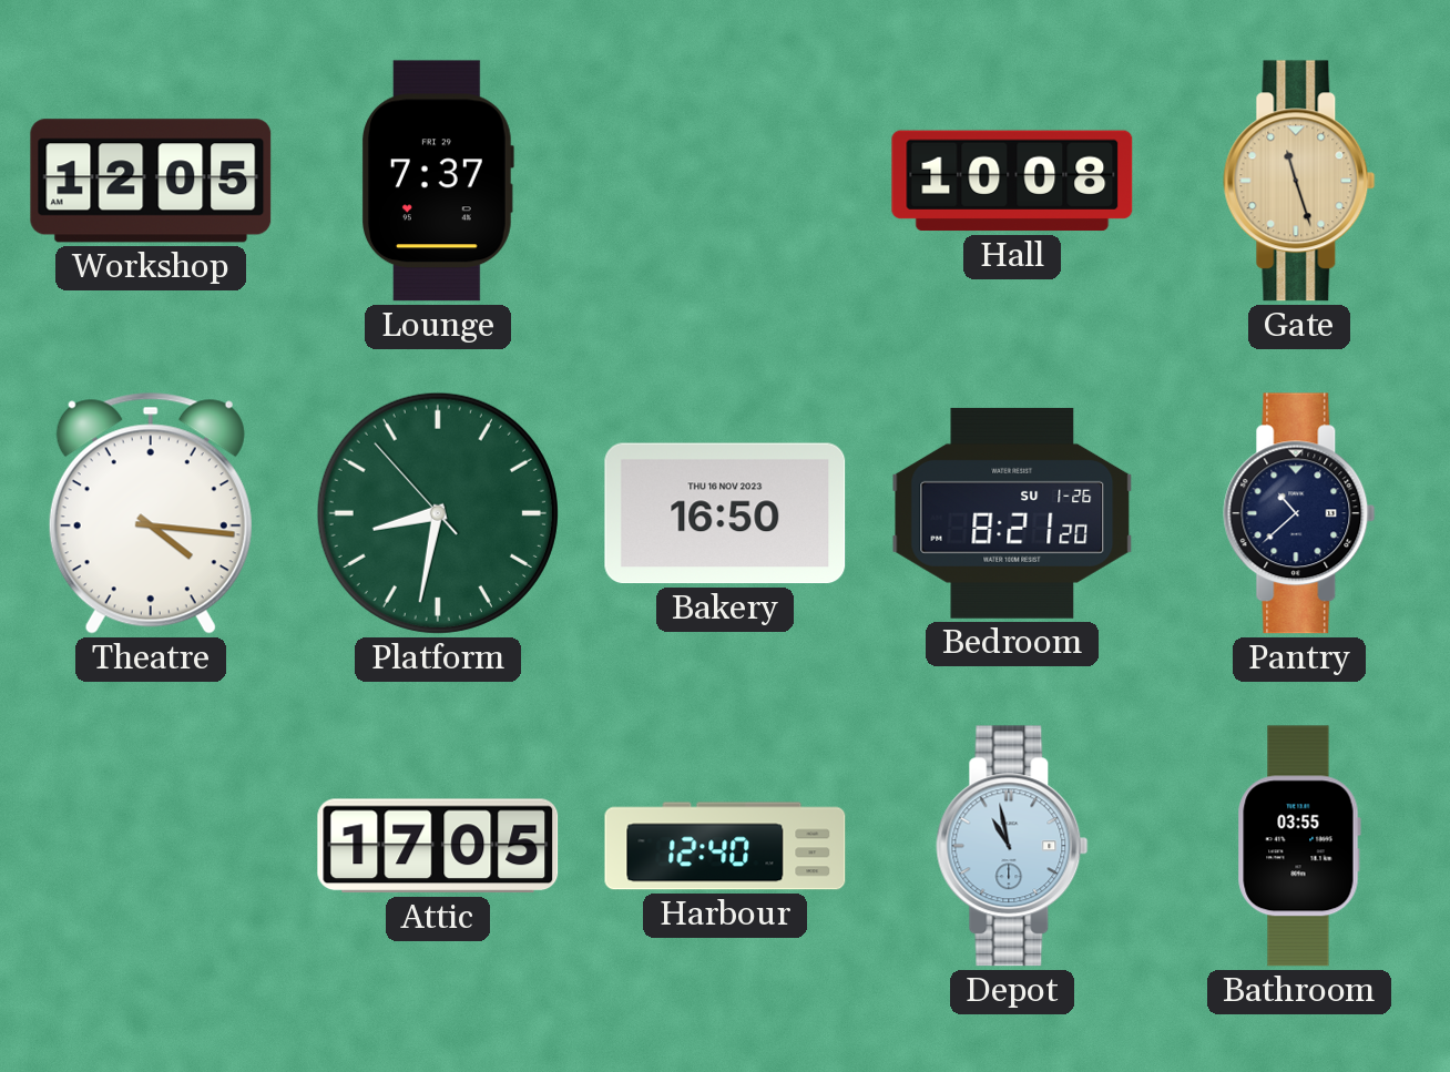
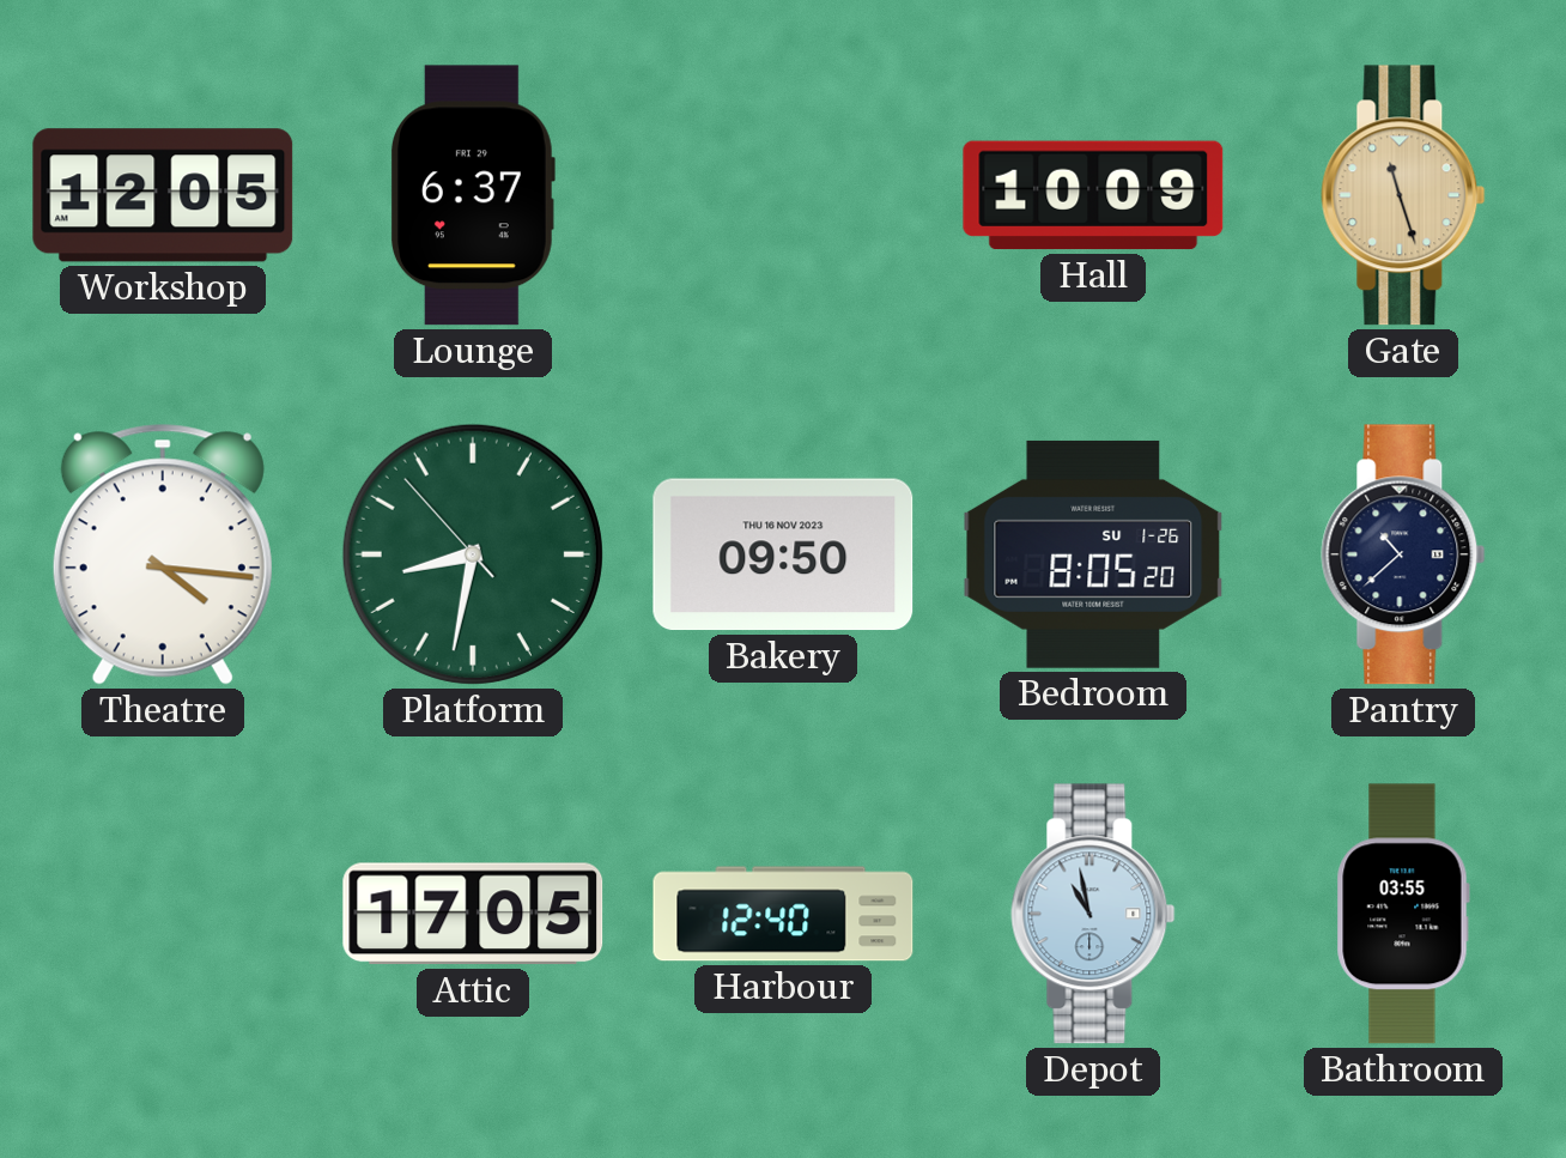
Lounge: 7:37 -> 6:37
Hall: 10:08 -> 10:09
Bakery: 16:50 -> 09:50
Bedroom: 8:21 -> 8:05
